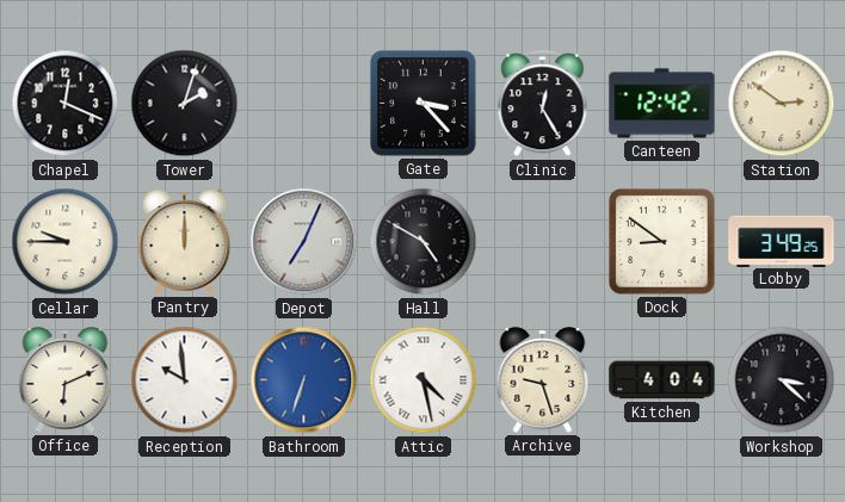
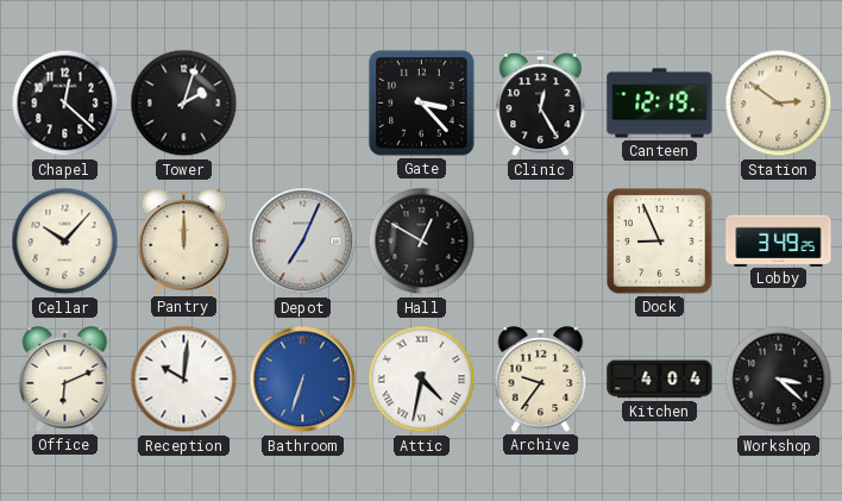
Chapel: 12:19 -> 12:22
Canteen: 12:42 -> 12:19
Cellar: 9:45 -> 10:07
Hall: 4:50 -> 12:50
Dock: 8:51 -> 8:56
Reception: 9:59 -> 10:01
Attic: 4:28 -> 4:32
Archive: 9:27 -> 9:36
